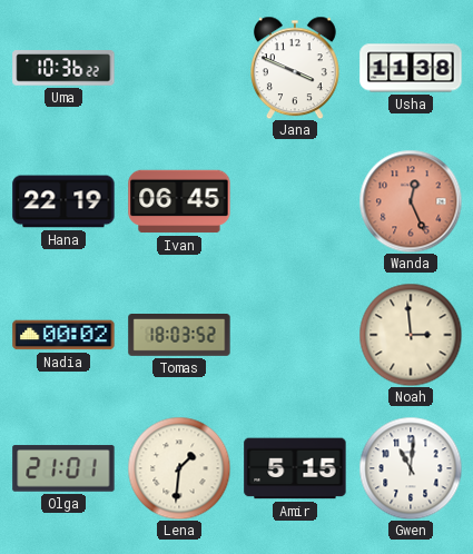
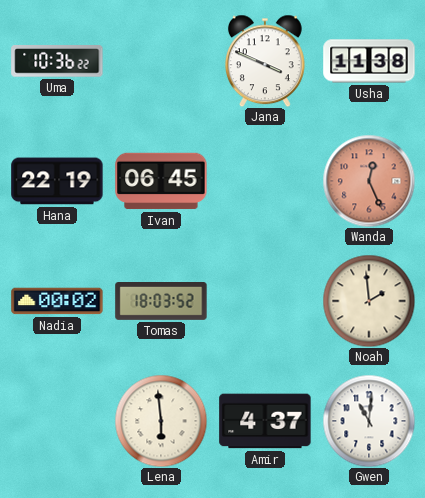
Noah: 2:59 -> 1:59
Olga: 21:01 -> none
Lena: 1:31 -> 5:59
Amir: 5:15 -> 4:37
